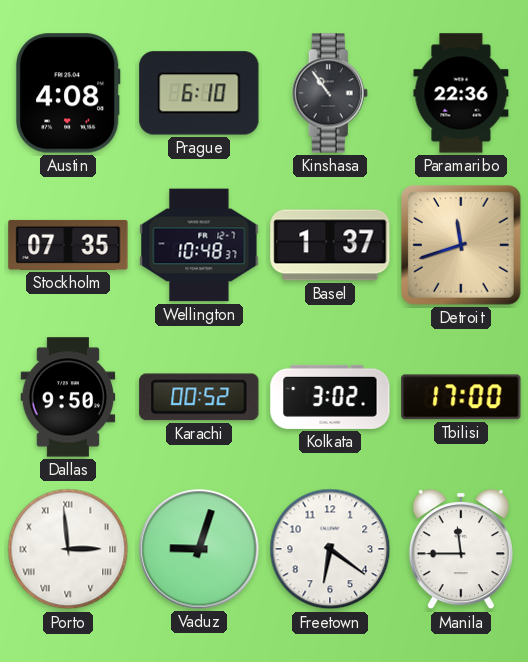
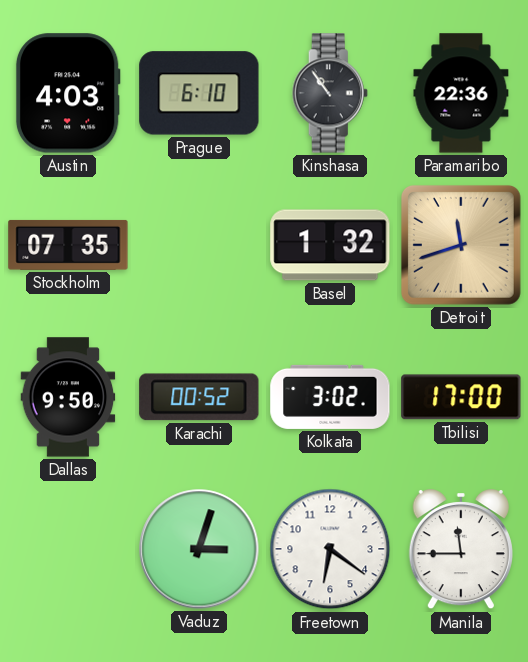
Austin: 4:08 -> 4:03
Wellington: 10:48 -> none
Basel: 1:37 -> 1:32
Porto: 2:59 -> none
Vaduz: 9:03 -> 3:03
